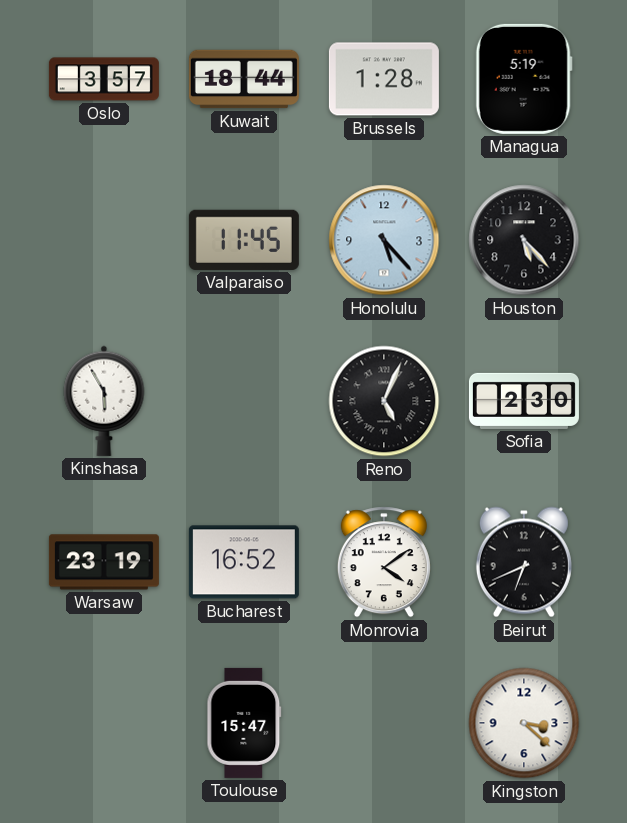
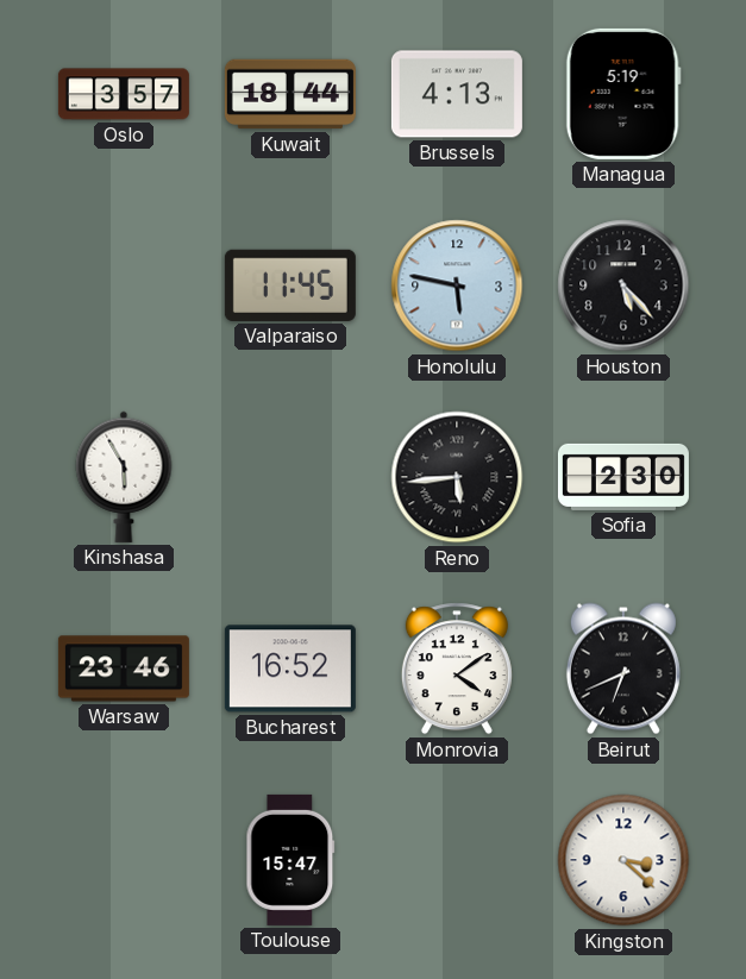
Brussels: 1:28 -> 4:13
Honolulu: 5:23 -> 5:47
Reno: 5:04 -> 5:44
Warsaw: 23:19 -> 23:46
